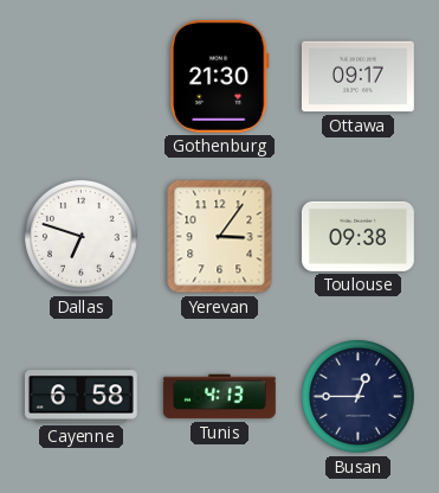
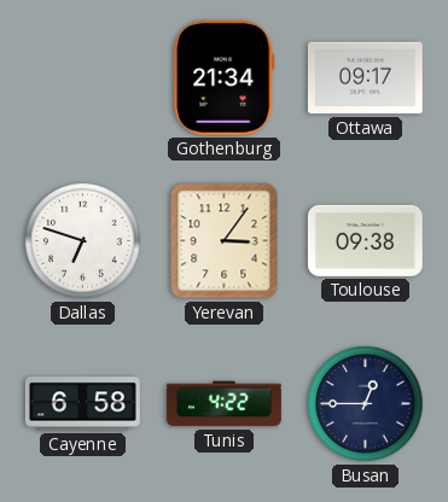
Gothenburg: 21:30 -> 21:34
Tunis: 4:13 -> 4:22
